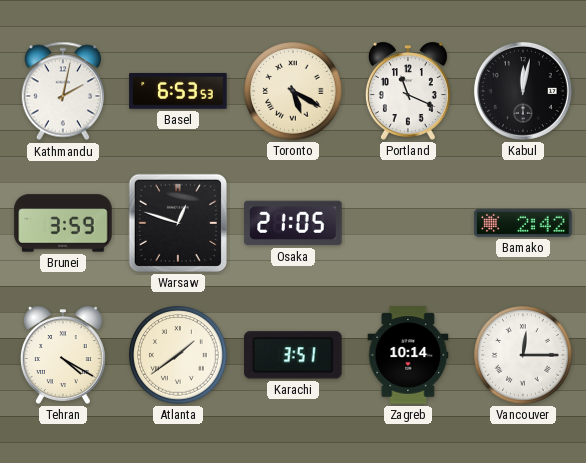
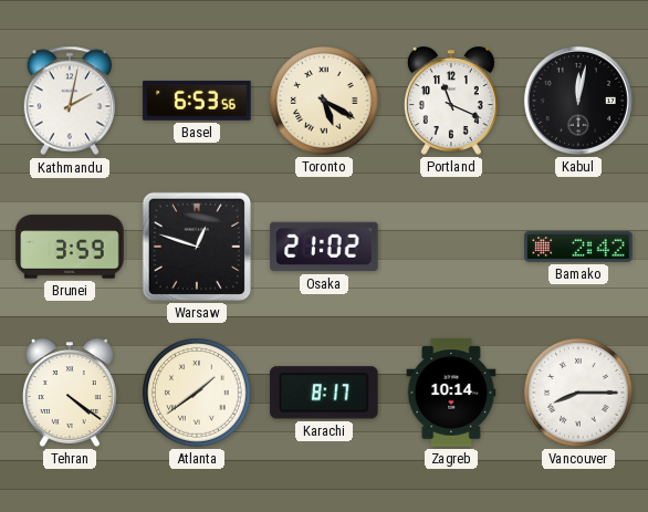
Basel: 6:53:53 -> 6:53:56
Osaka: 21:05 -> 21:02
Tehran: 4:20 -> 4:21
Karachi: 3:51 -> 8:17
Vancouver: 12:15 -> 8:15
